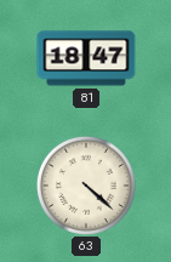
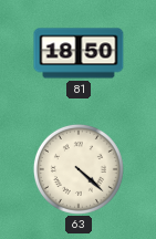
81: 18:47 -> 18:50
